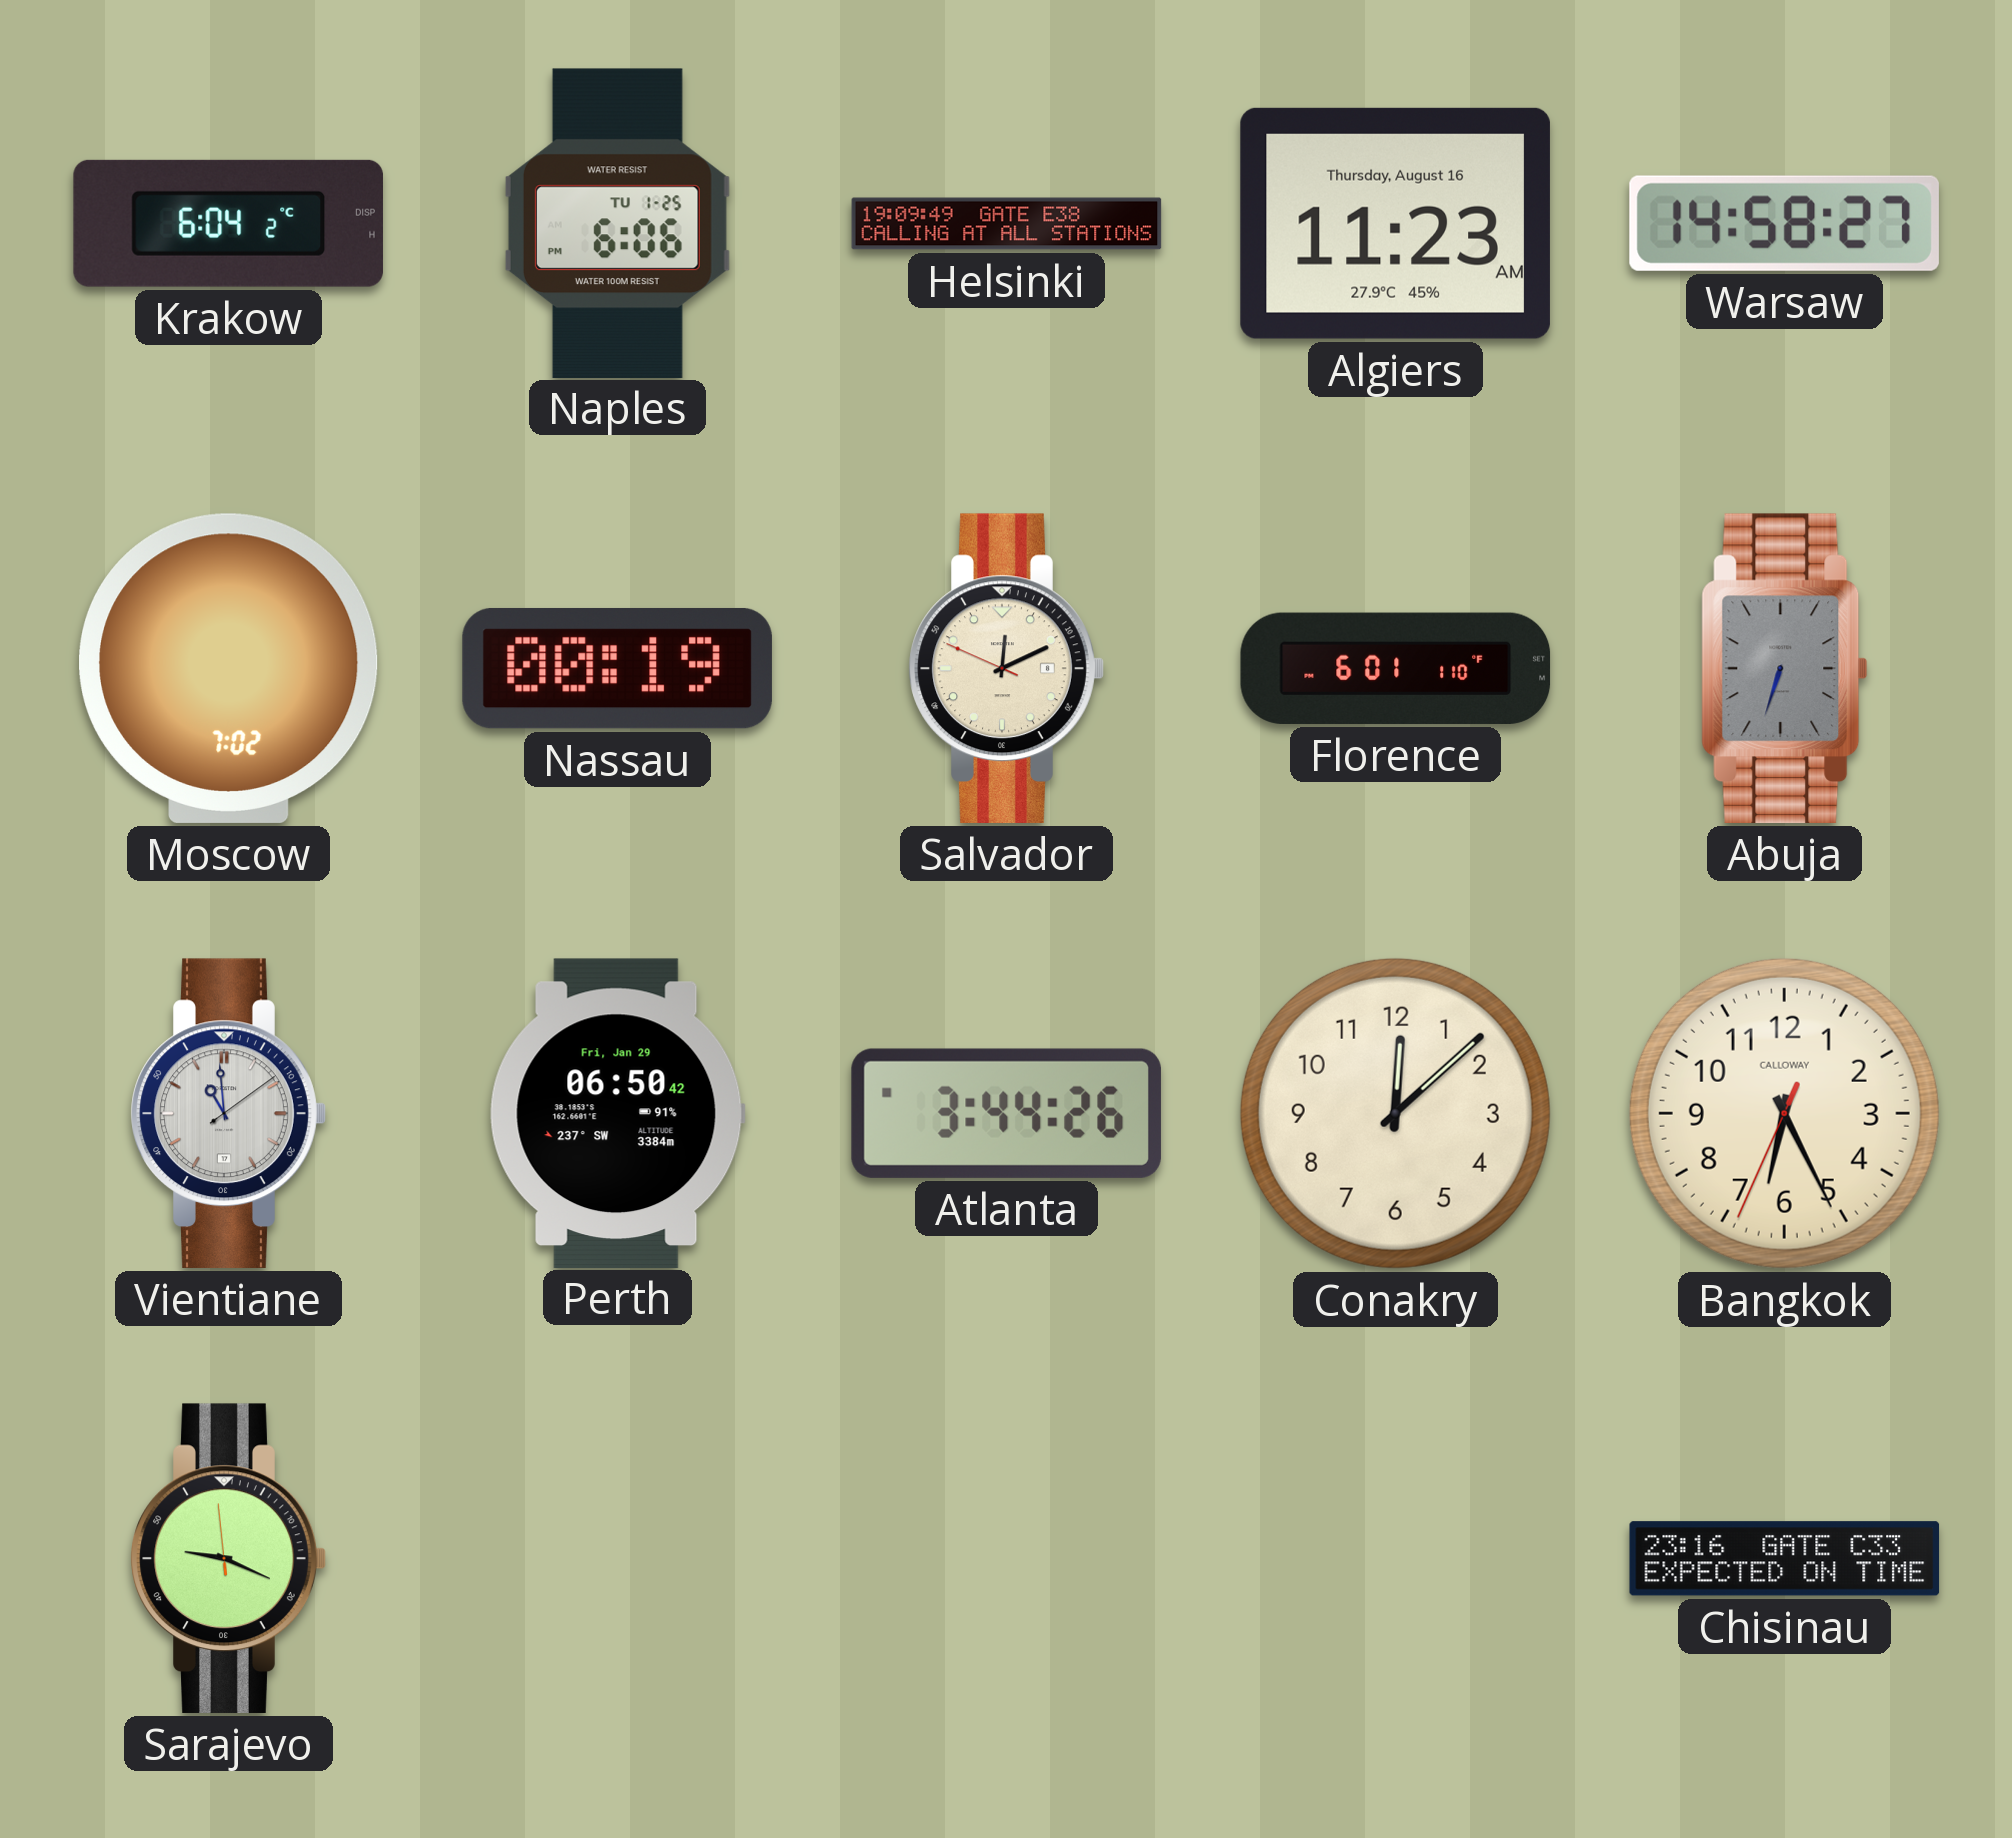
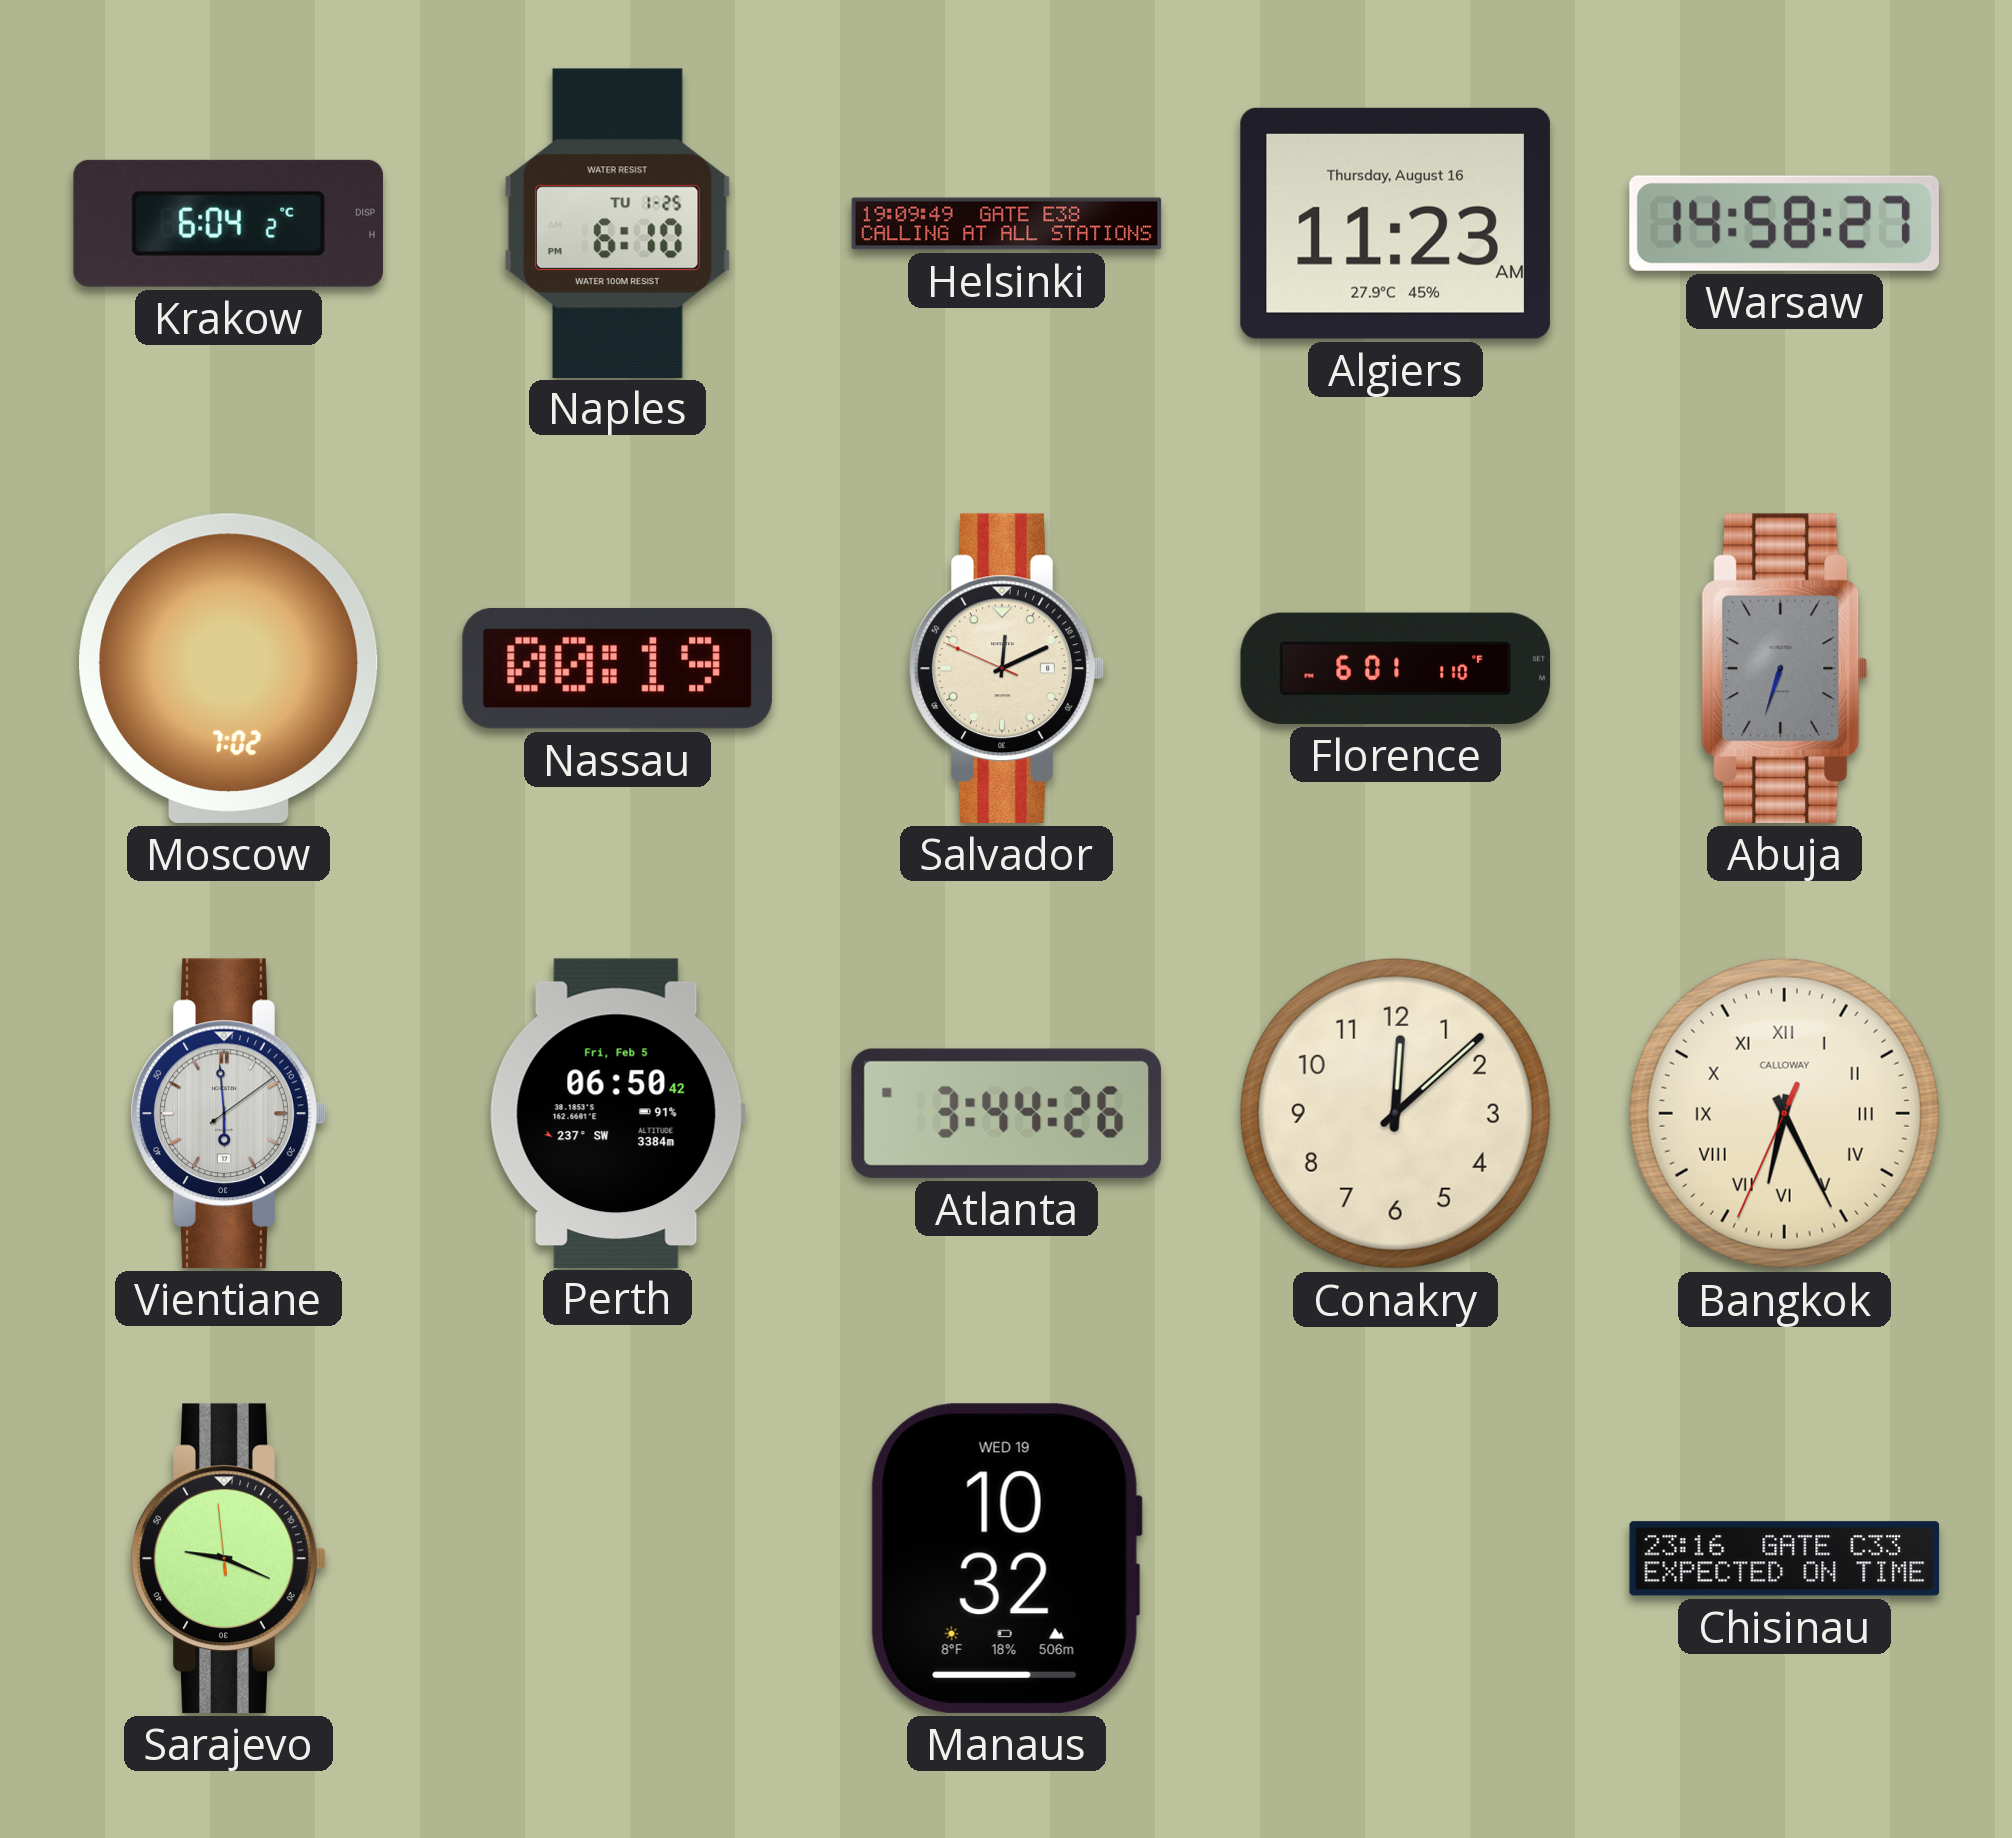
Naples: 6:06 -> 6:10
Vientiane: 10:59 -> 5:59
Perth date: Fri, Jan 29 -> Fri, Feb 5
Bangkok numerals: Arabic -> Roman
Manaus: none -> 10:32
